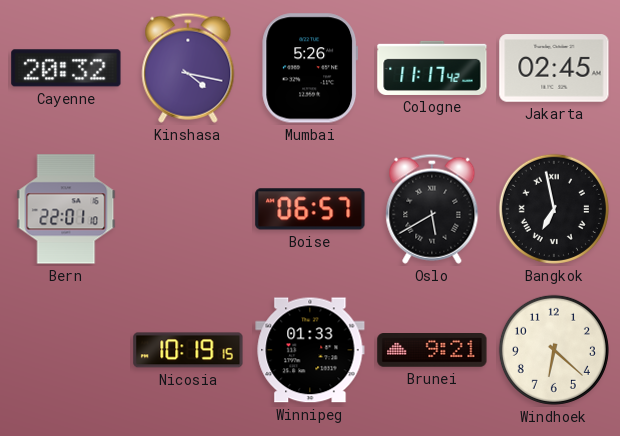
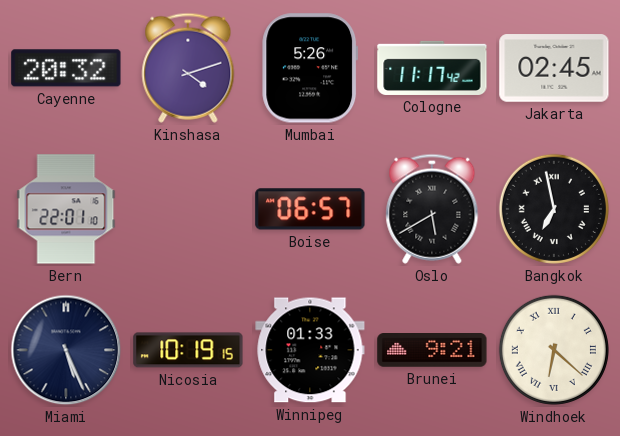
Kinshasa: 4:17 -> 4:12
Miami: none -> 5:26
Windhoek numerals: Arabic -> Roman
